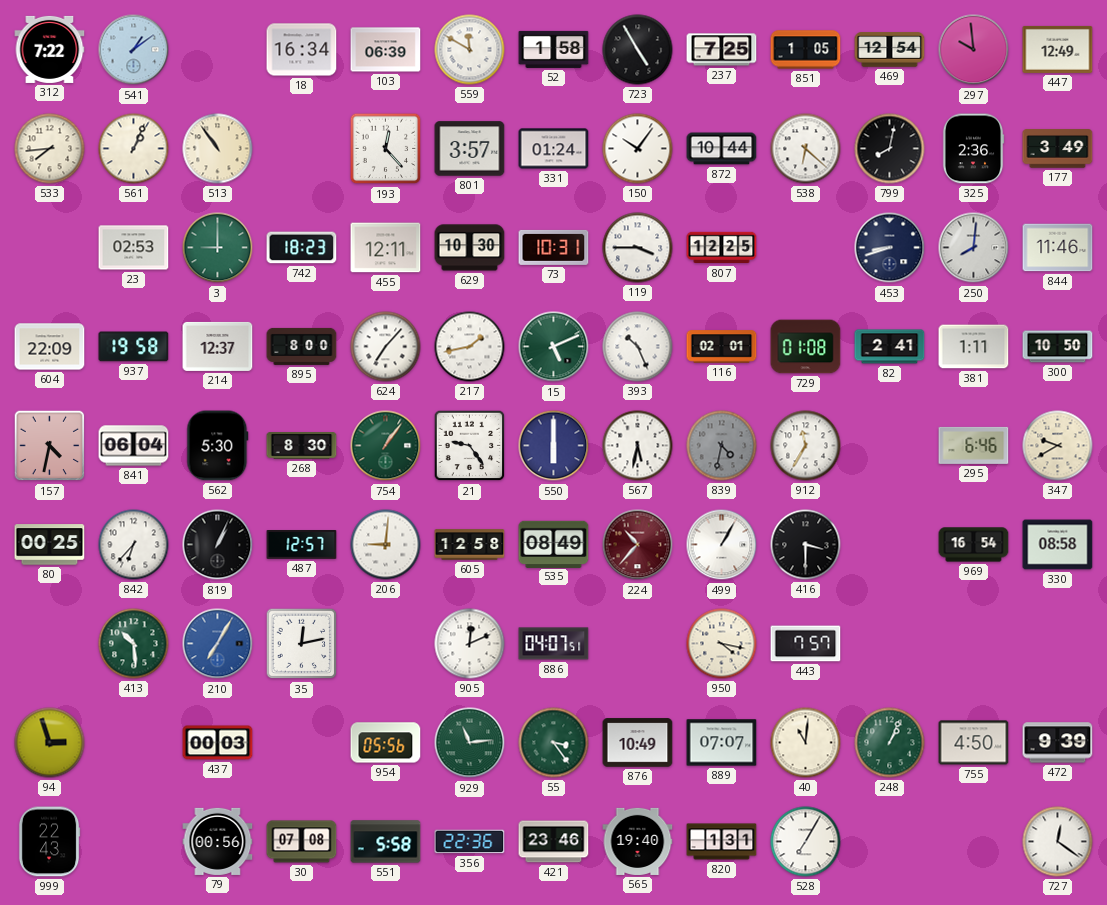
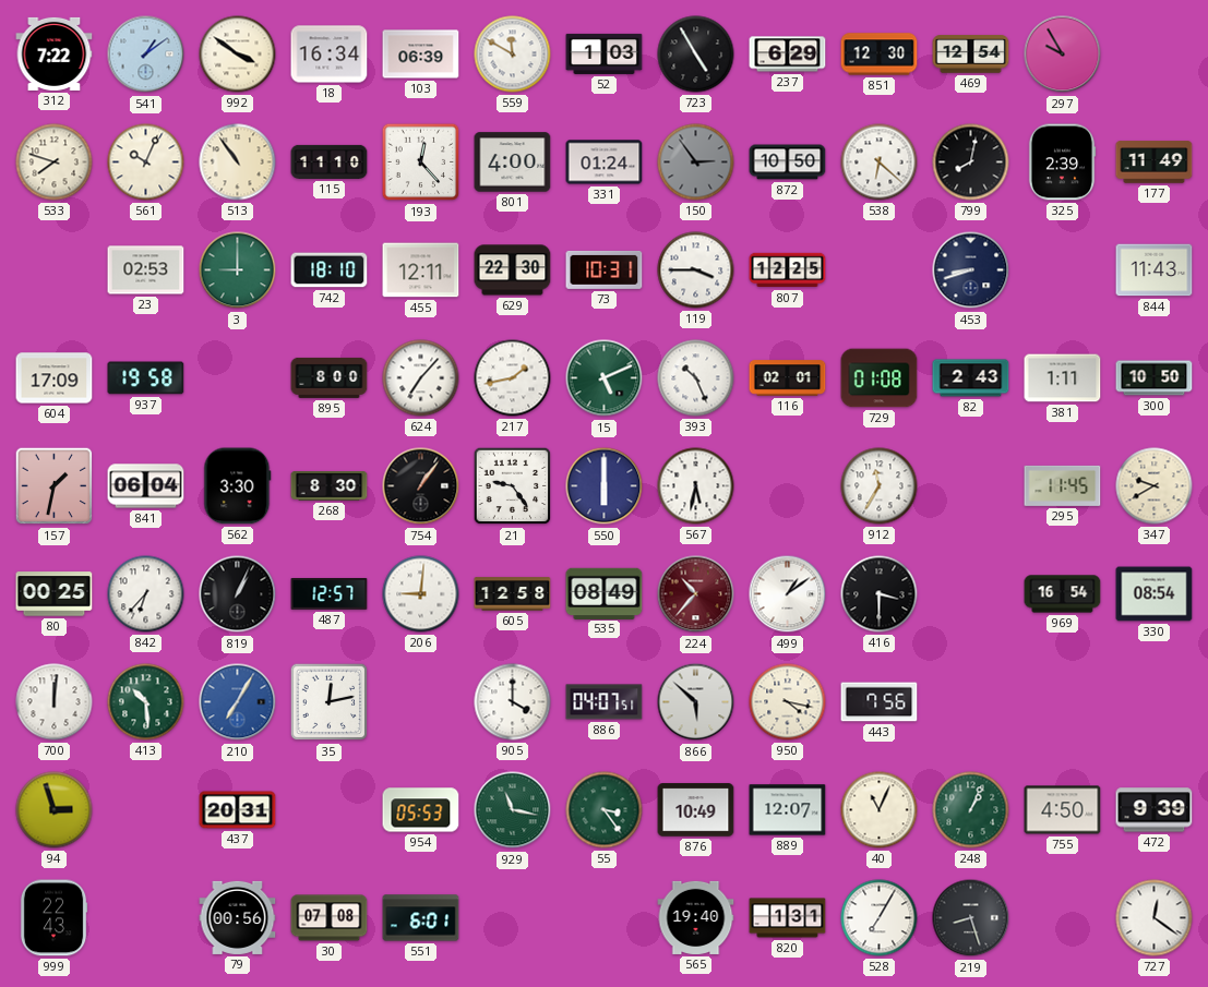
992: none -> 3:51
52: 1:58 -> 1:03
237: 7:25 -> 6:29
851: 1:05 -> 12:30
297: 9:59 -> 9:55
447: 12:49 -> none
533: 7:44 -> 7:48
561: 1:04 -> 10:04
115: none -> 11:10
801: 3:57 -> 4:00
150: 10:06 -> 2:54
150 dial: white -> grey
872: 10:44 -> 10:50
325: 2:36 -> 2:39
177: 3:49 -> 11:49
742: 18:23 -> 18:10
629: 10:30 -> 22:30
250: 8:01 -> none
844: 11:46 -> 11:43
604: 22:09 -> 17:09
214: 12:37 -> none
82: 2:41 -> 2:43
157: 4:32 -> 1:32
562: 5:30 -> 3:30
754 dial: green -> black
839: 4:32 -> none
295: 6:46 -> 11:45
499: 1:05 -> 1:09
330: 08:58 -> 08:54
700: none -> 12:01
905: 12:11 -> 4:00
866: none -> 5:52
443: 7:57 -> 7:56
437: 00:03 -> 20:31
954: 05:56 -> 05:53
929: 11:14 -> 11:17
889: 07:07 -> 12:07
40: 11:01 -> 11:04
551: 5:58 -> 6:01
356: 22:36 -> none
421: 23:46 -> none
219: none -> 8:27
